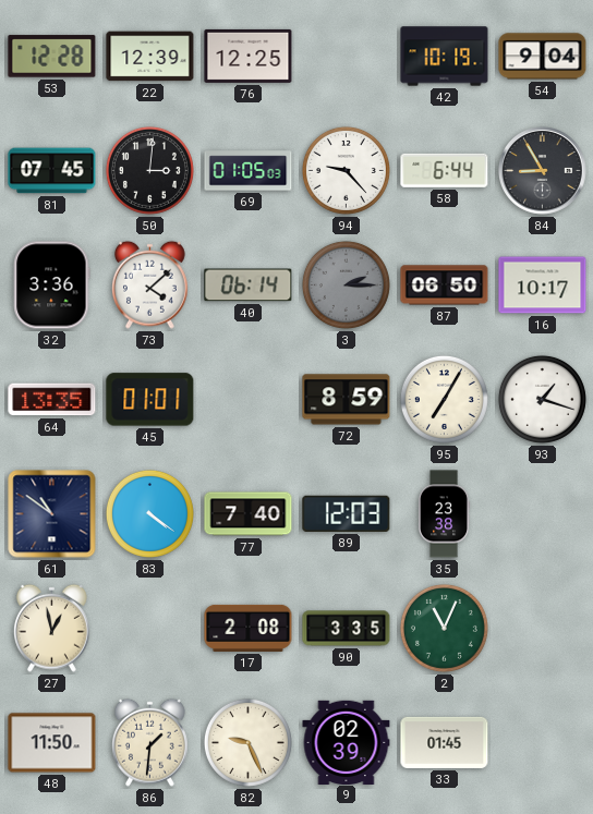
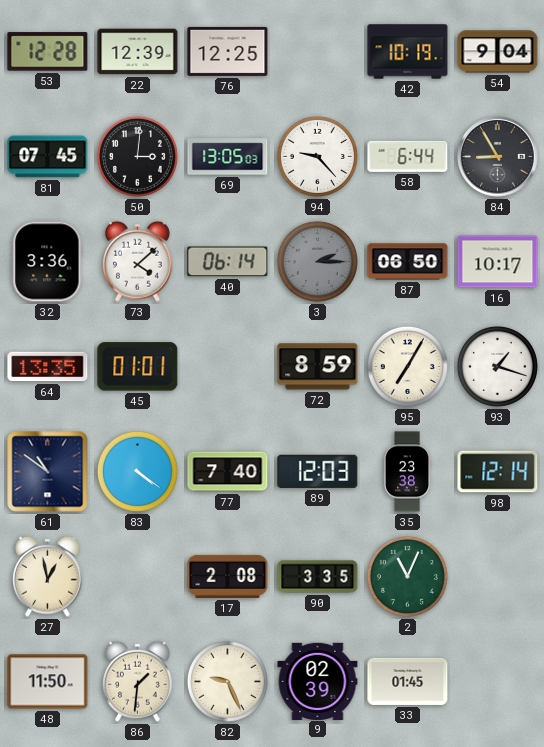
69: 01:05 -> 13:05
98: none -> 12:14
